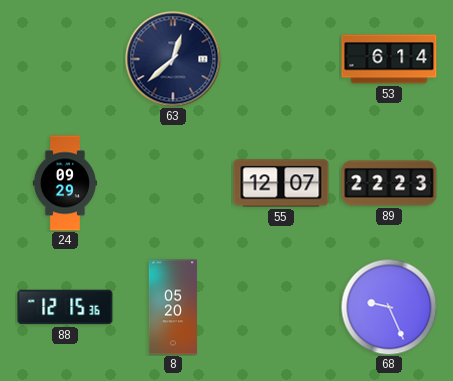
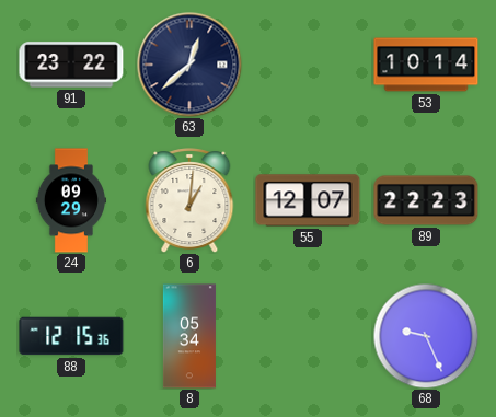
91: none -> 23:22
53: 6:14 -> 10:14
6: none -> 1:01
8: 05:20 -> 05:34
